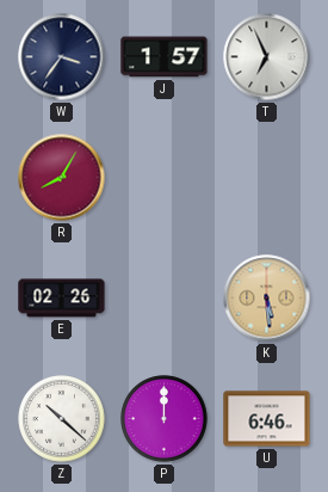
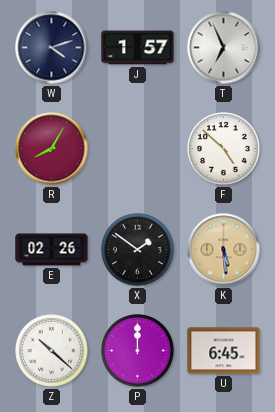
W: 3:36 -> 4:12
F: none -> 4:52
X: none -> 1:51
U: 6:46 -> 6:45
